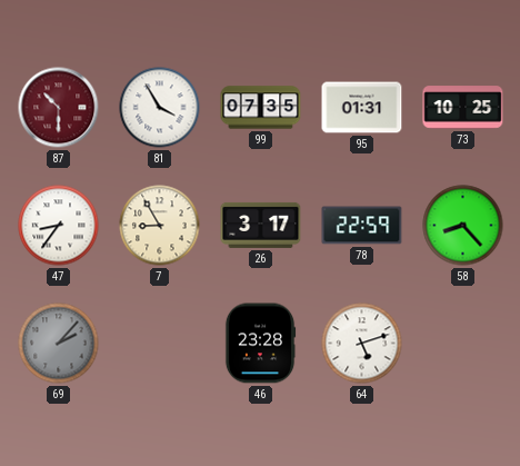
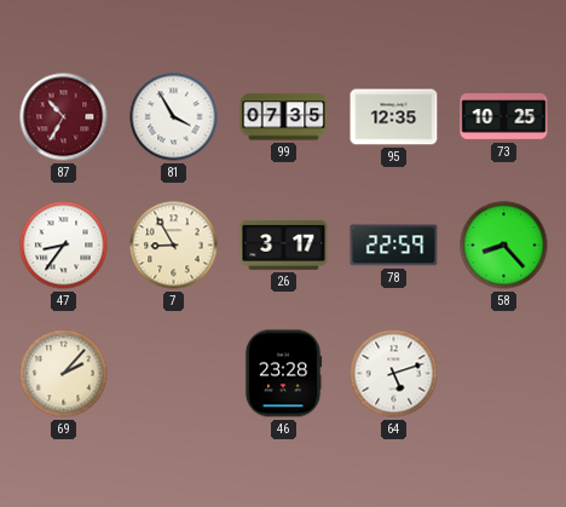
87: 10:30 -> 10:35
95: 01:31 -> 12:35
69 dial: grey -> cream
